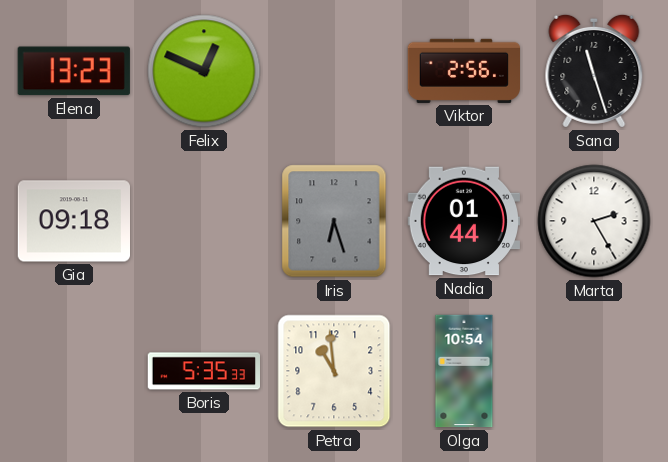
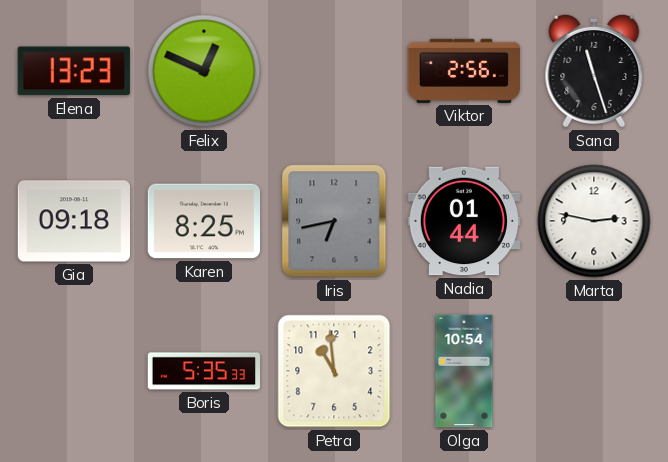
Karen: none -> 8:25
Iris: 6:27 -> 6:43
Marta: 2:25 -> 2:47
